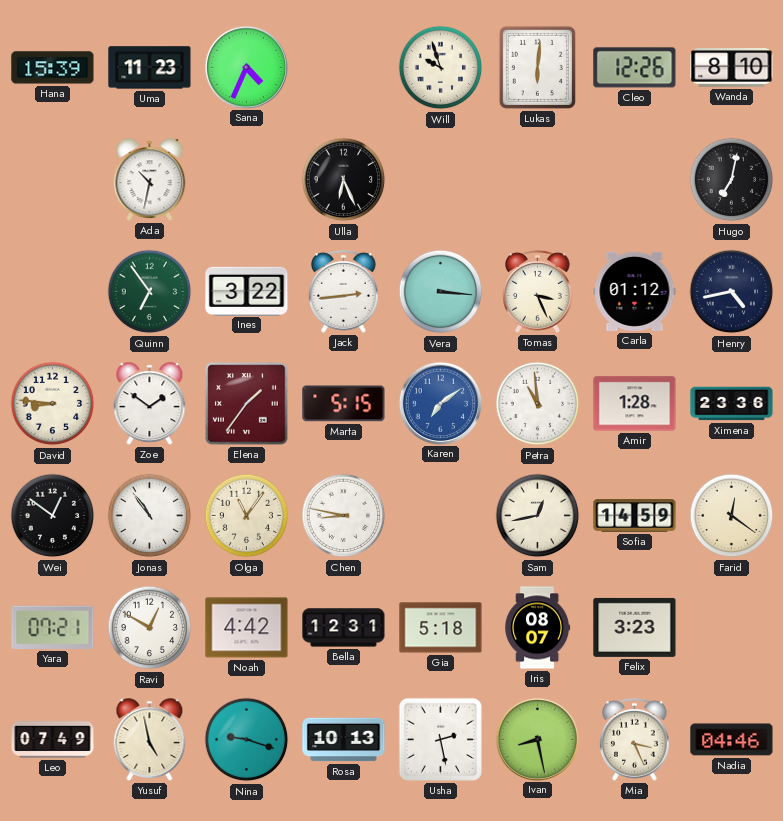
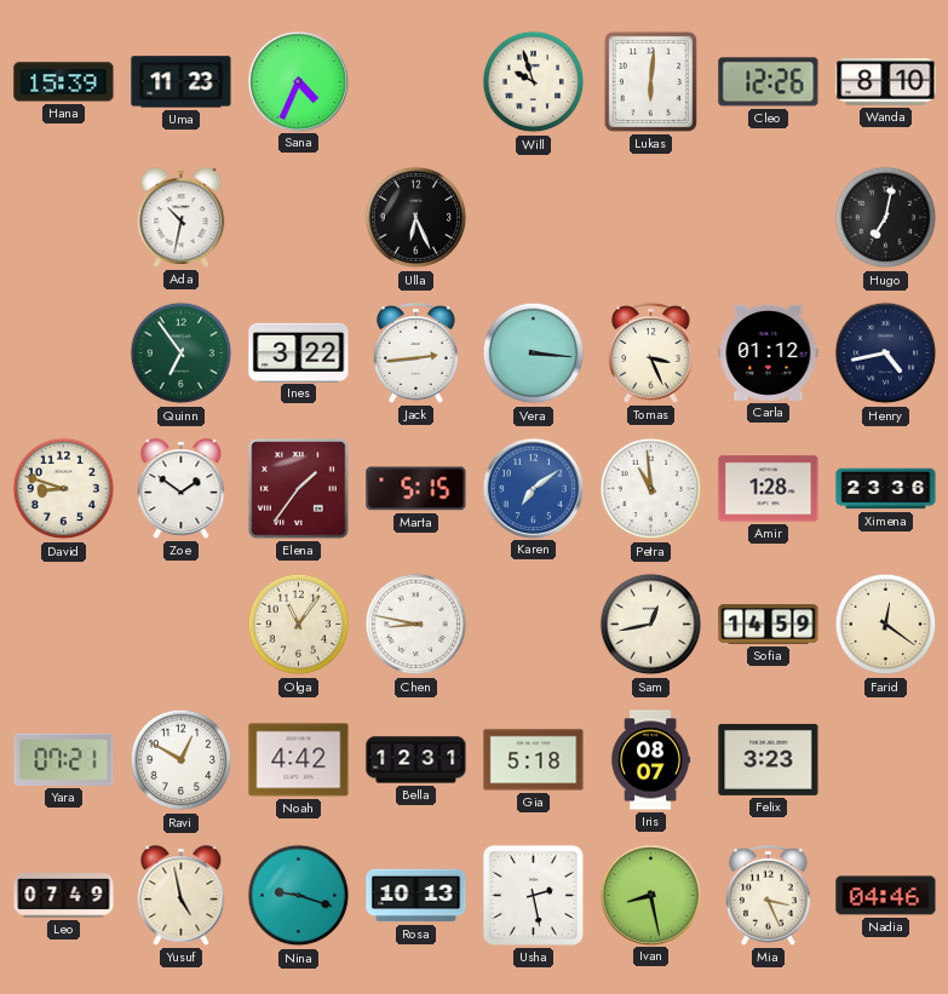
David: 8:46 -> 8:48
Wei: 12:51 -> none
Jonas: 10:54 -> none
